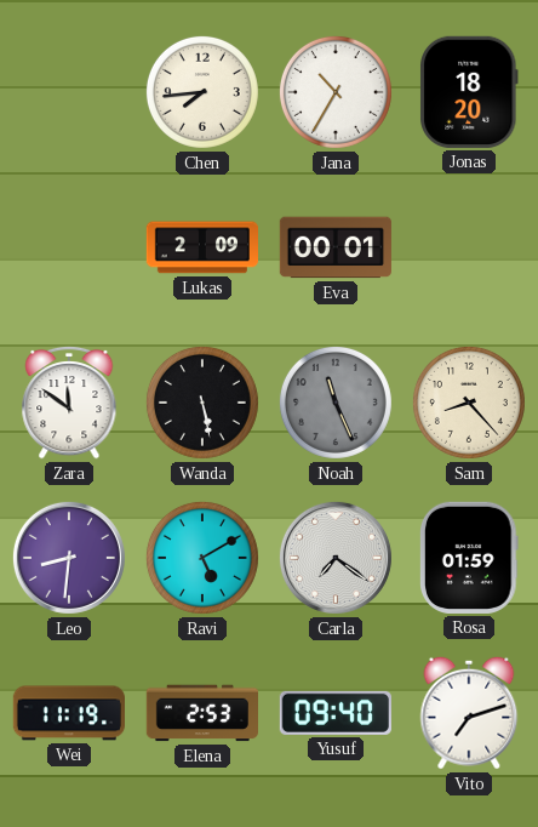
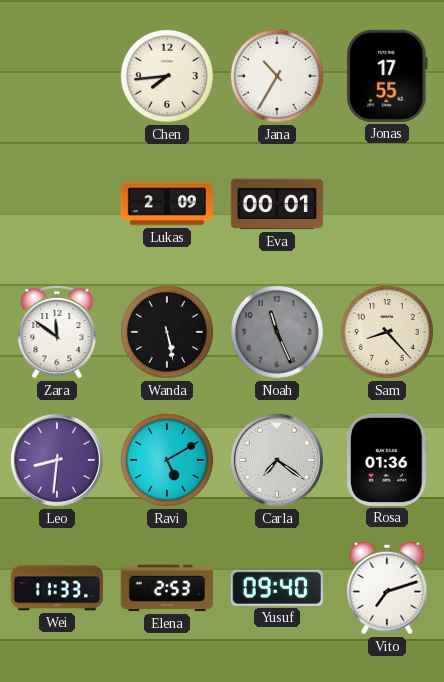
Jonas: 18:20 -> 17:55
Rosa: 01:59 -> 01:36
Wei: 11:19 -> 11:33
